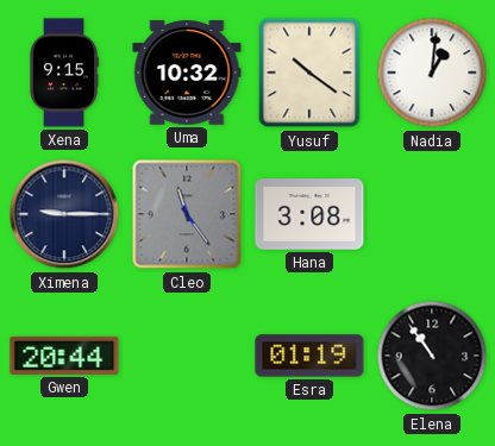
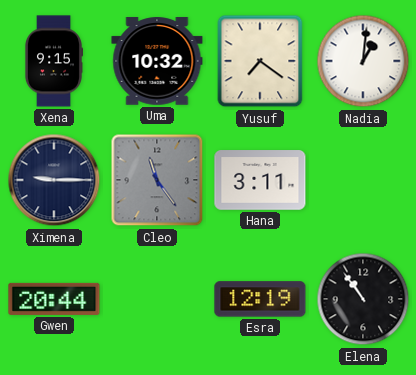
Yusuf: 10:21 -> 7:21
Hana: 3:08 -> 3:11
Esra: 01:19 -> 12:19
